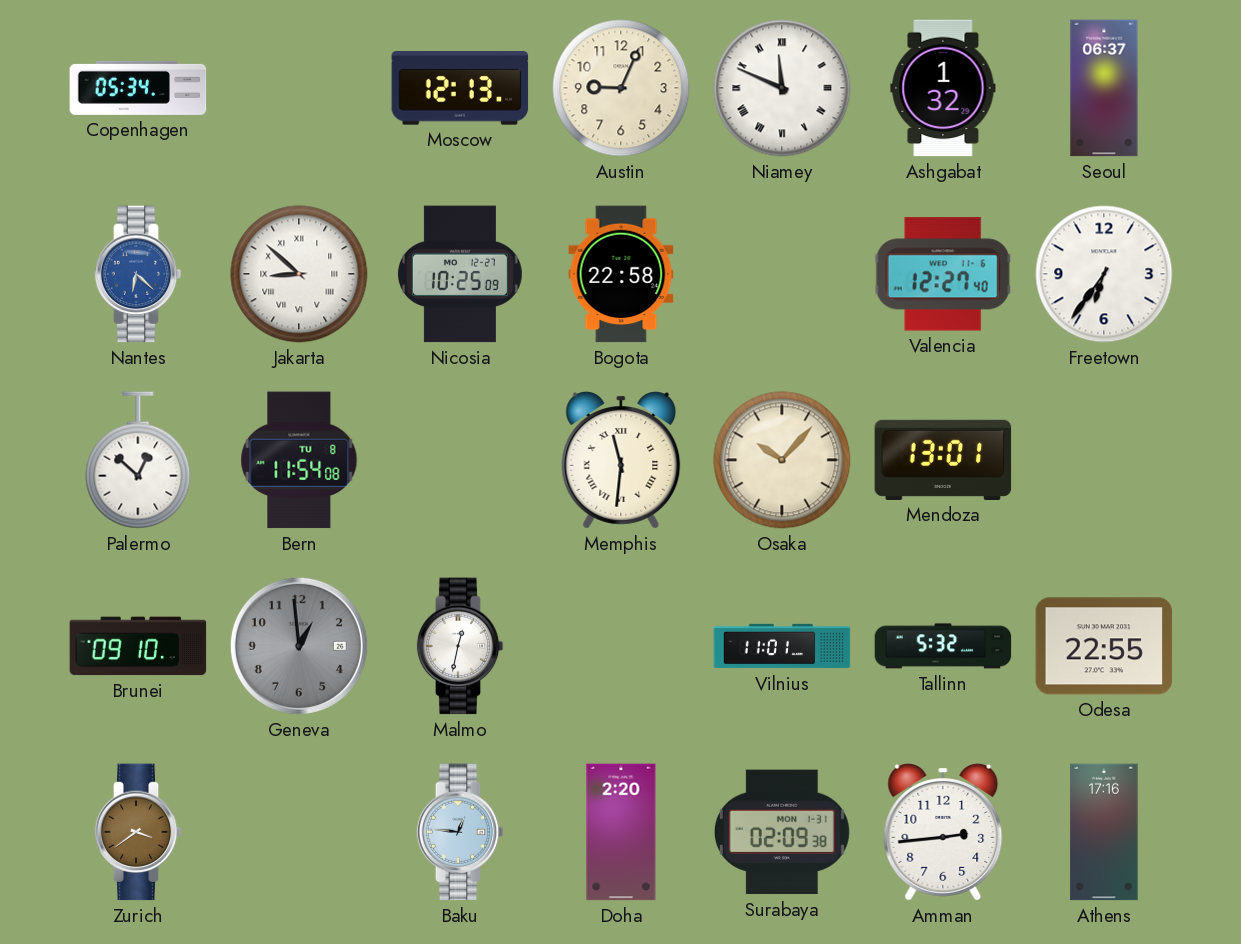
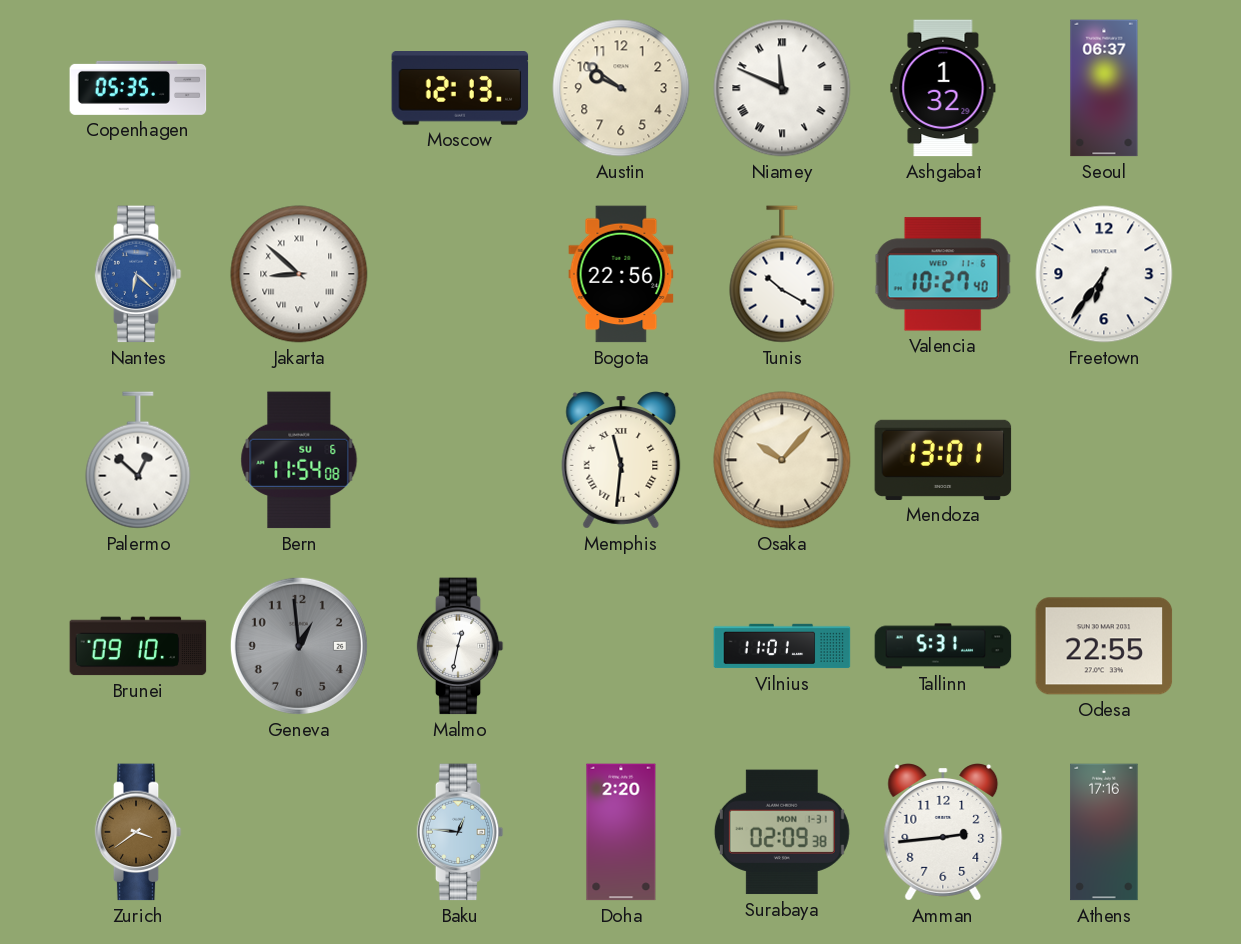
Copenhagen: 05:34 -> 05:35
Austin: 9:04 -> 9:51
Nicosia: 10:25 -> none
Bogota: 22:58 -> 22:56
Tunis: none -> 10:20
Valencia: 12:27 -> 10:27
Bern date: TU 8 -> SU 6
Tallinn: 5:32 -> 5:31
